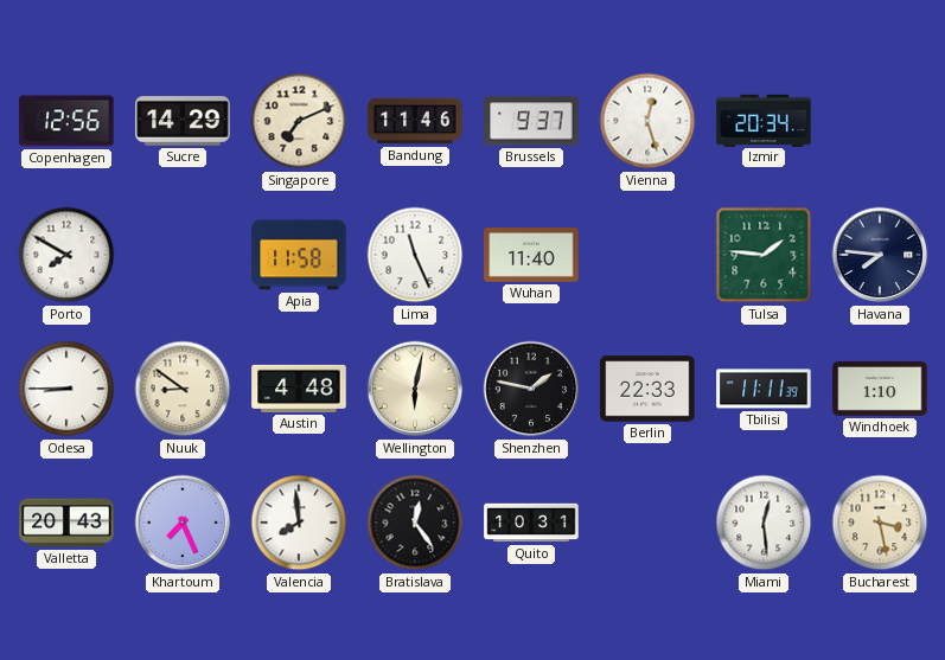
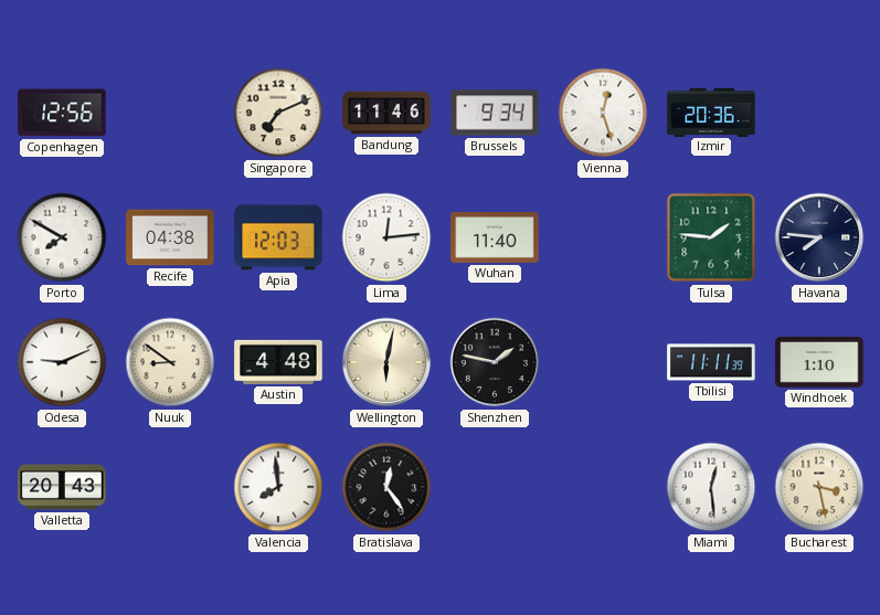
Sucre: 14:29 -> none
Brussels: 9:37 -> 9:34
Izmir: 20:34 -> 20:36
Recife: none -> 04:38
Apia: 11:58 -> 12:03
Lima: 11:26 -> 12:14
Odesa: 8:45 -> 9:11
Berlin: 22:33 -> none
Khartoum: 7:26 -> none
Quito: 10:31 -> none
